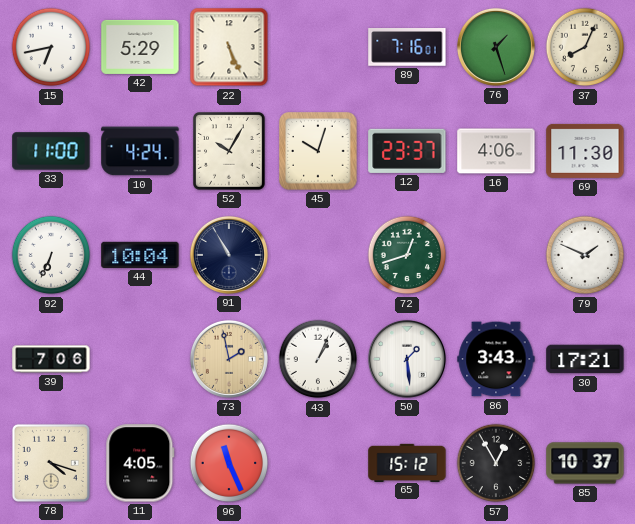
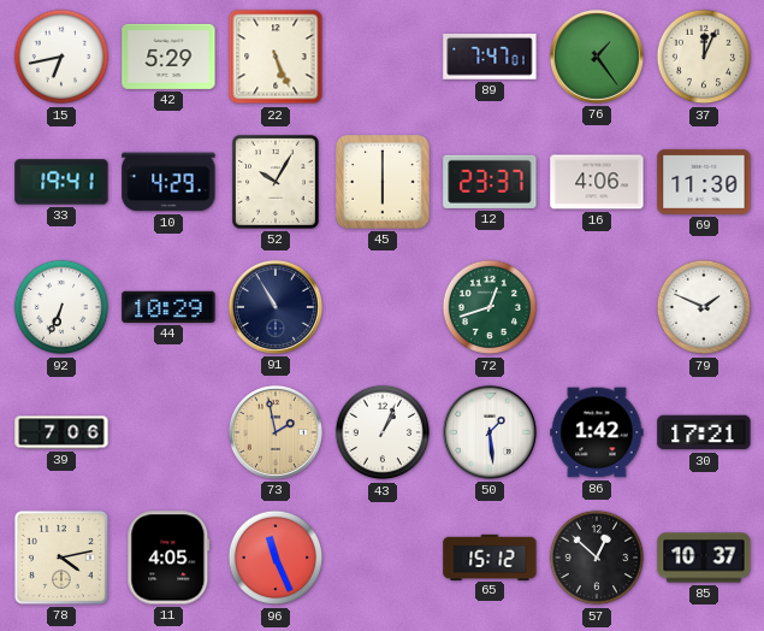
89: 7:16 -> 7:47
76: 1:27 -> 1:24
37: 8:04 -> 12:04
33: 11:00 -> 19:41
10: 4:24 -> 4:29
45: 10:03 -> 6:00
44: 10:04 -> 10:29
86: 3:43 -> 1:42
78: 4:18 -> 4:13
57: 12:55 -> 12:52
